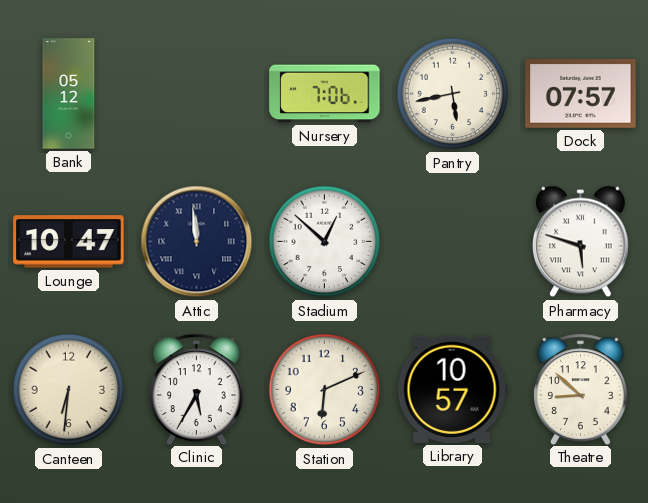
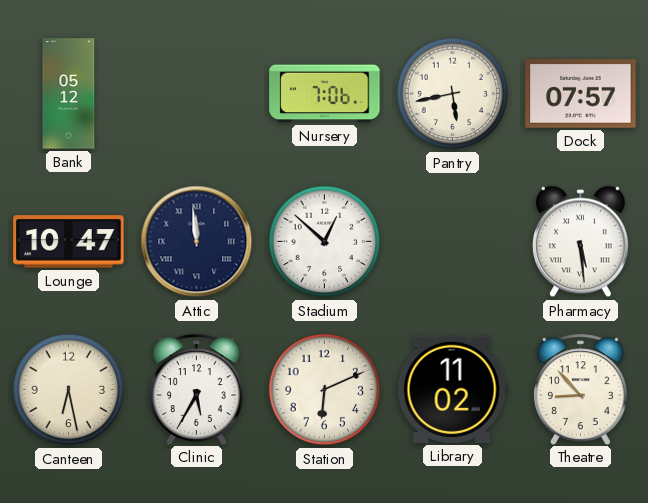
Pharmacy: 5:48 -> 5:29
Canteen: 6:31 -> 6:28
Library: 10:57 -> 11:02
Theatre: 8:52 -> 8:53
